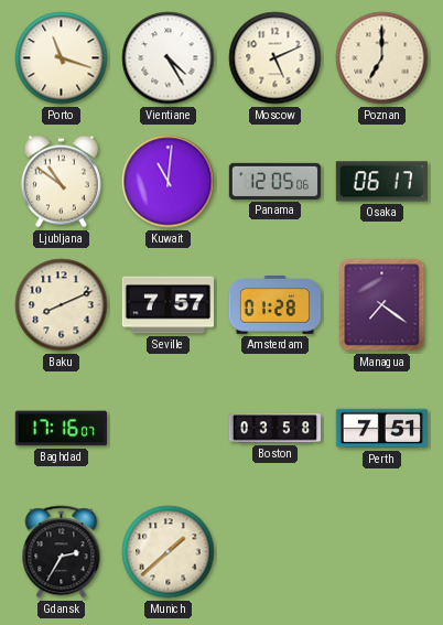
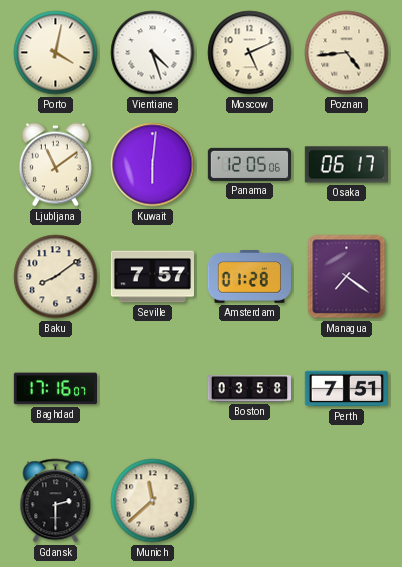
Porto: 11:18 -> 4:02
Vientiane: 4:25 -> 4:27
Poznan: 7:00 -> 4:44
Ljubljana: 10:51 -> 11:09
Kuwait: 11:01 -> 6:01
Baku: 8:11 -> 8:09
Gdansk: 2:35 -> 2:30
Munich: 1:38 -> 11:38
